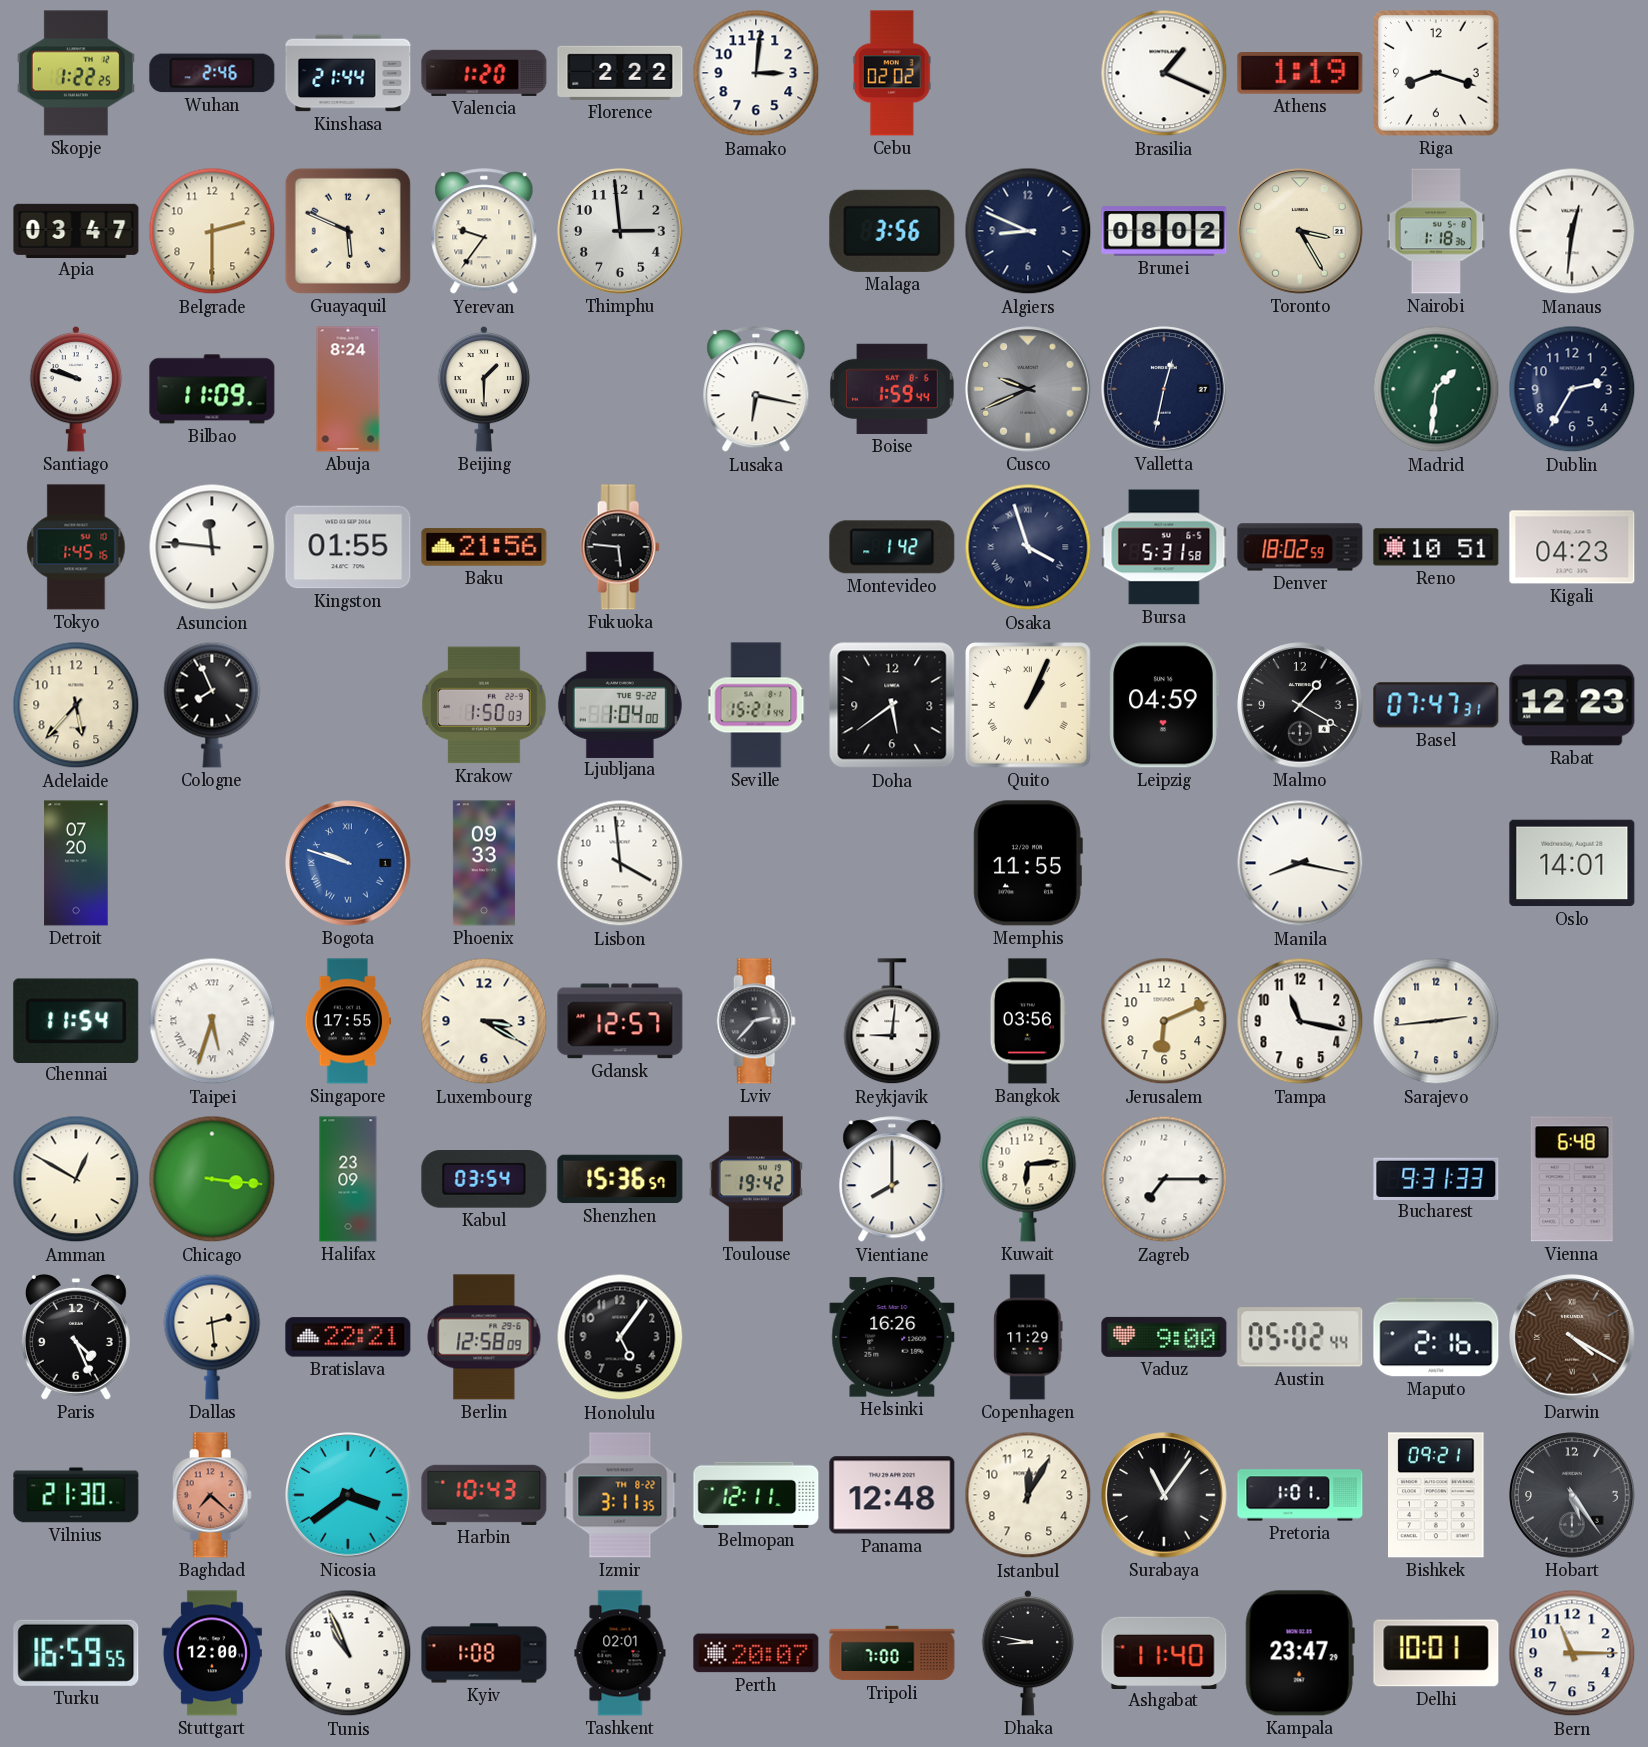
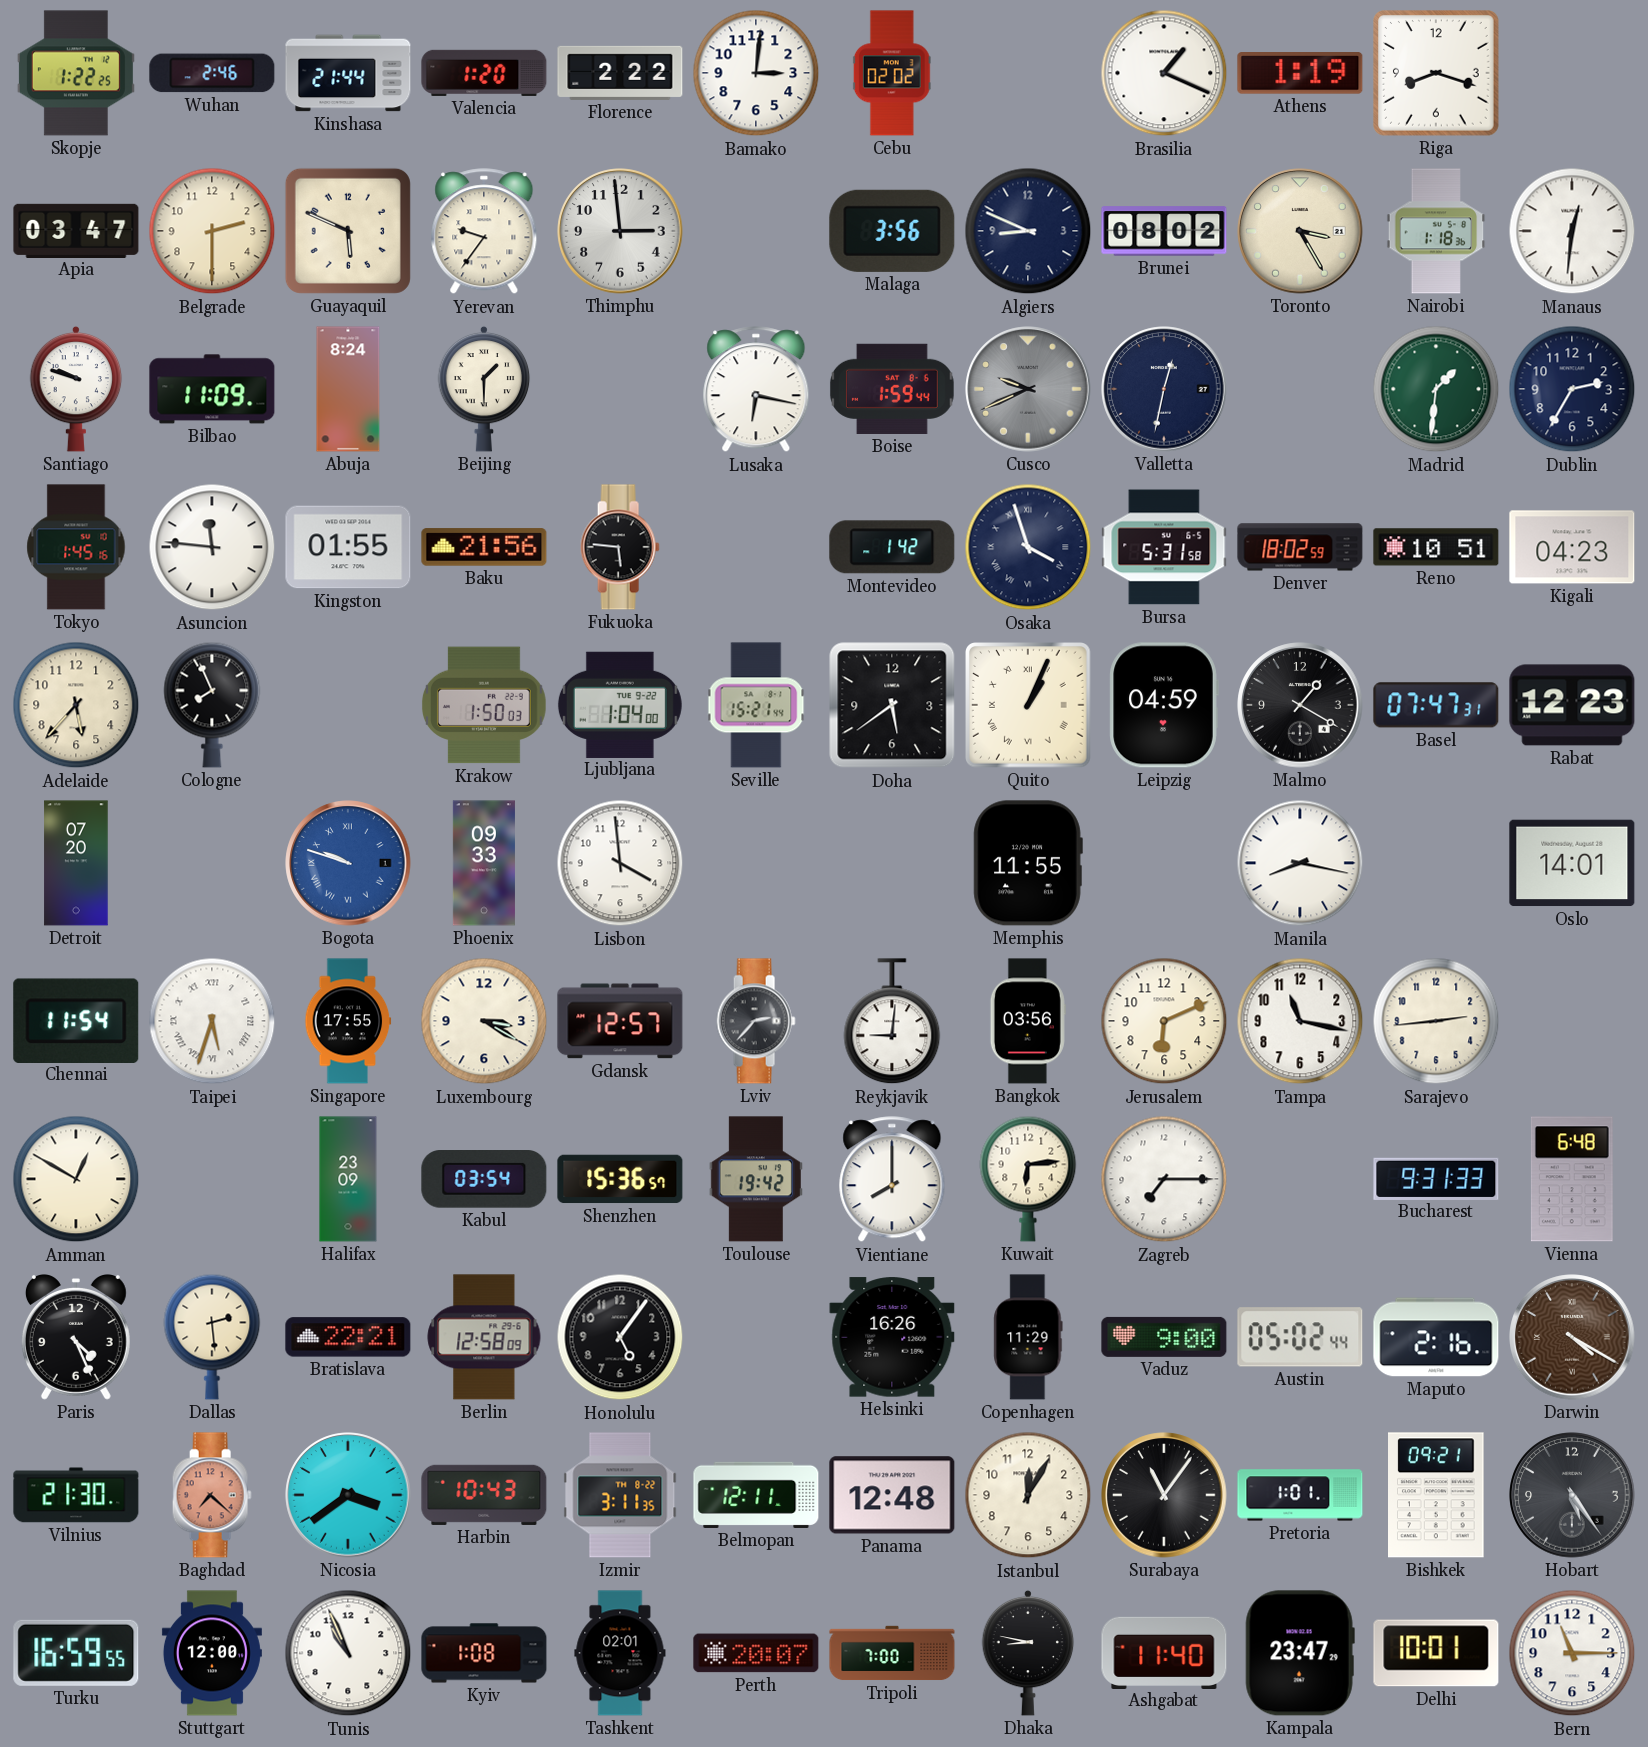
Chicago: 3:16 -> none
